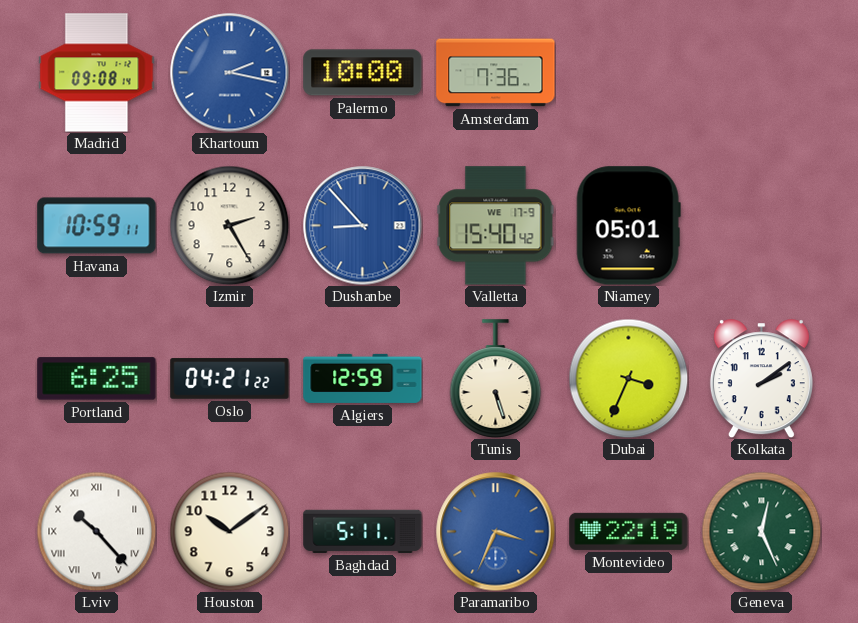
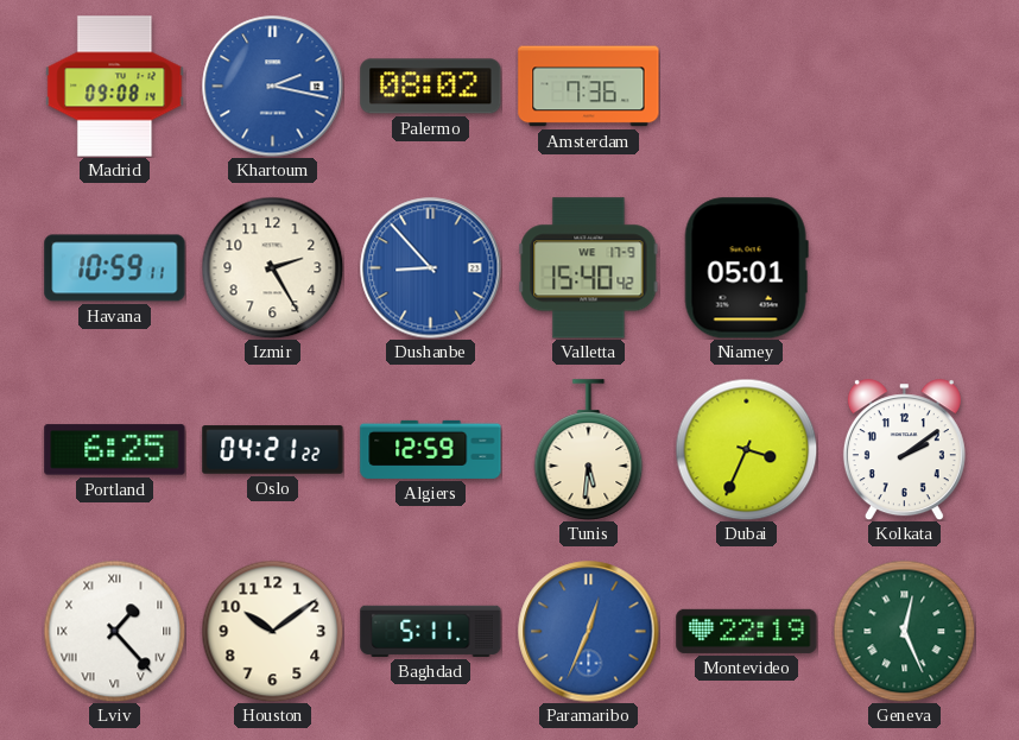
Palermo: 10:00 -> 08:02
Tunis: 5:27 -> 5:31
Lviv: 10:23 -> 1:23
Paramaribo: 3:34 -> 12:34
